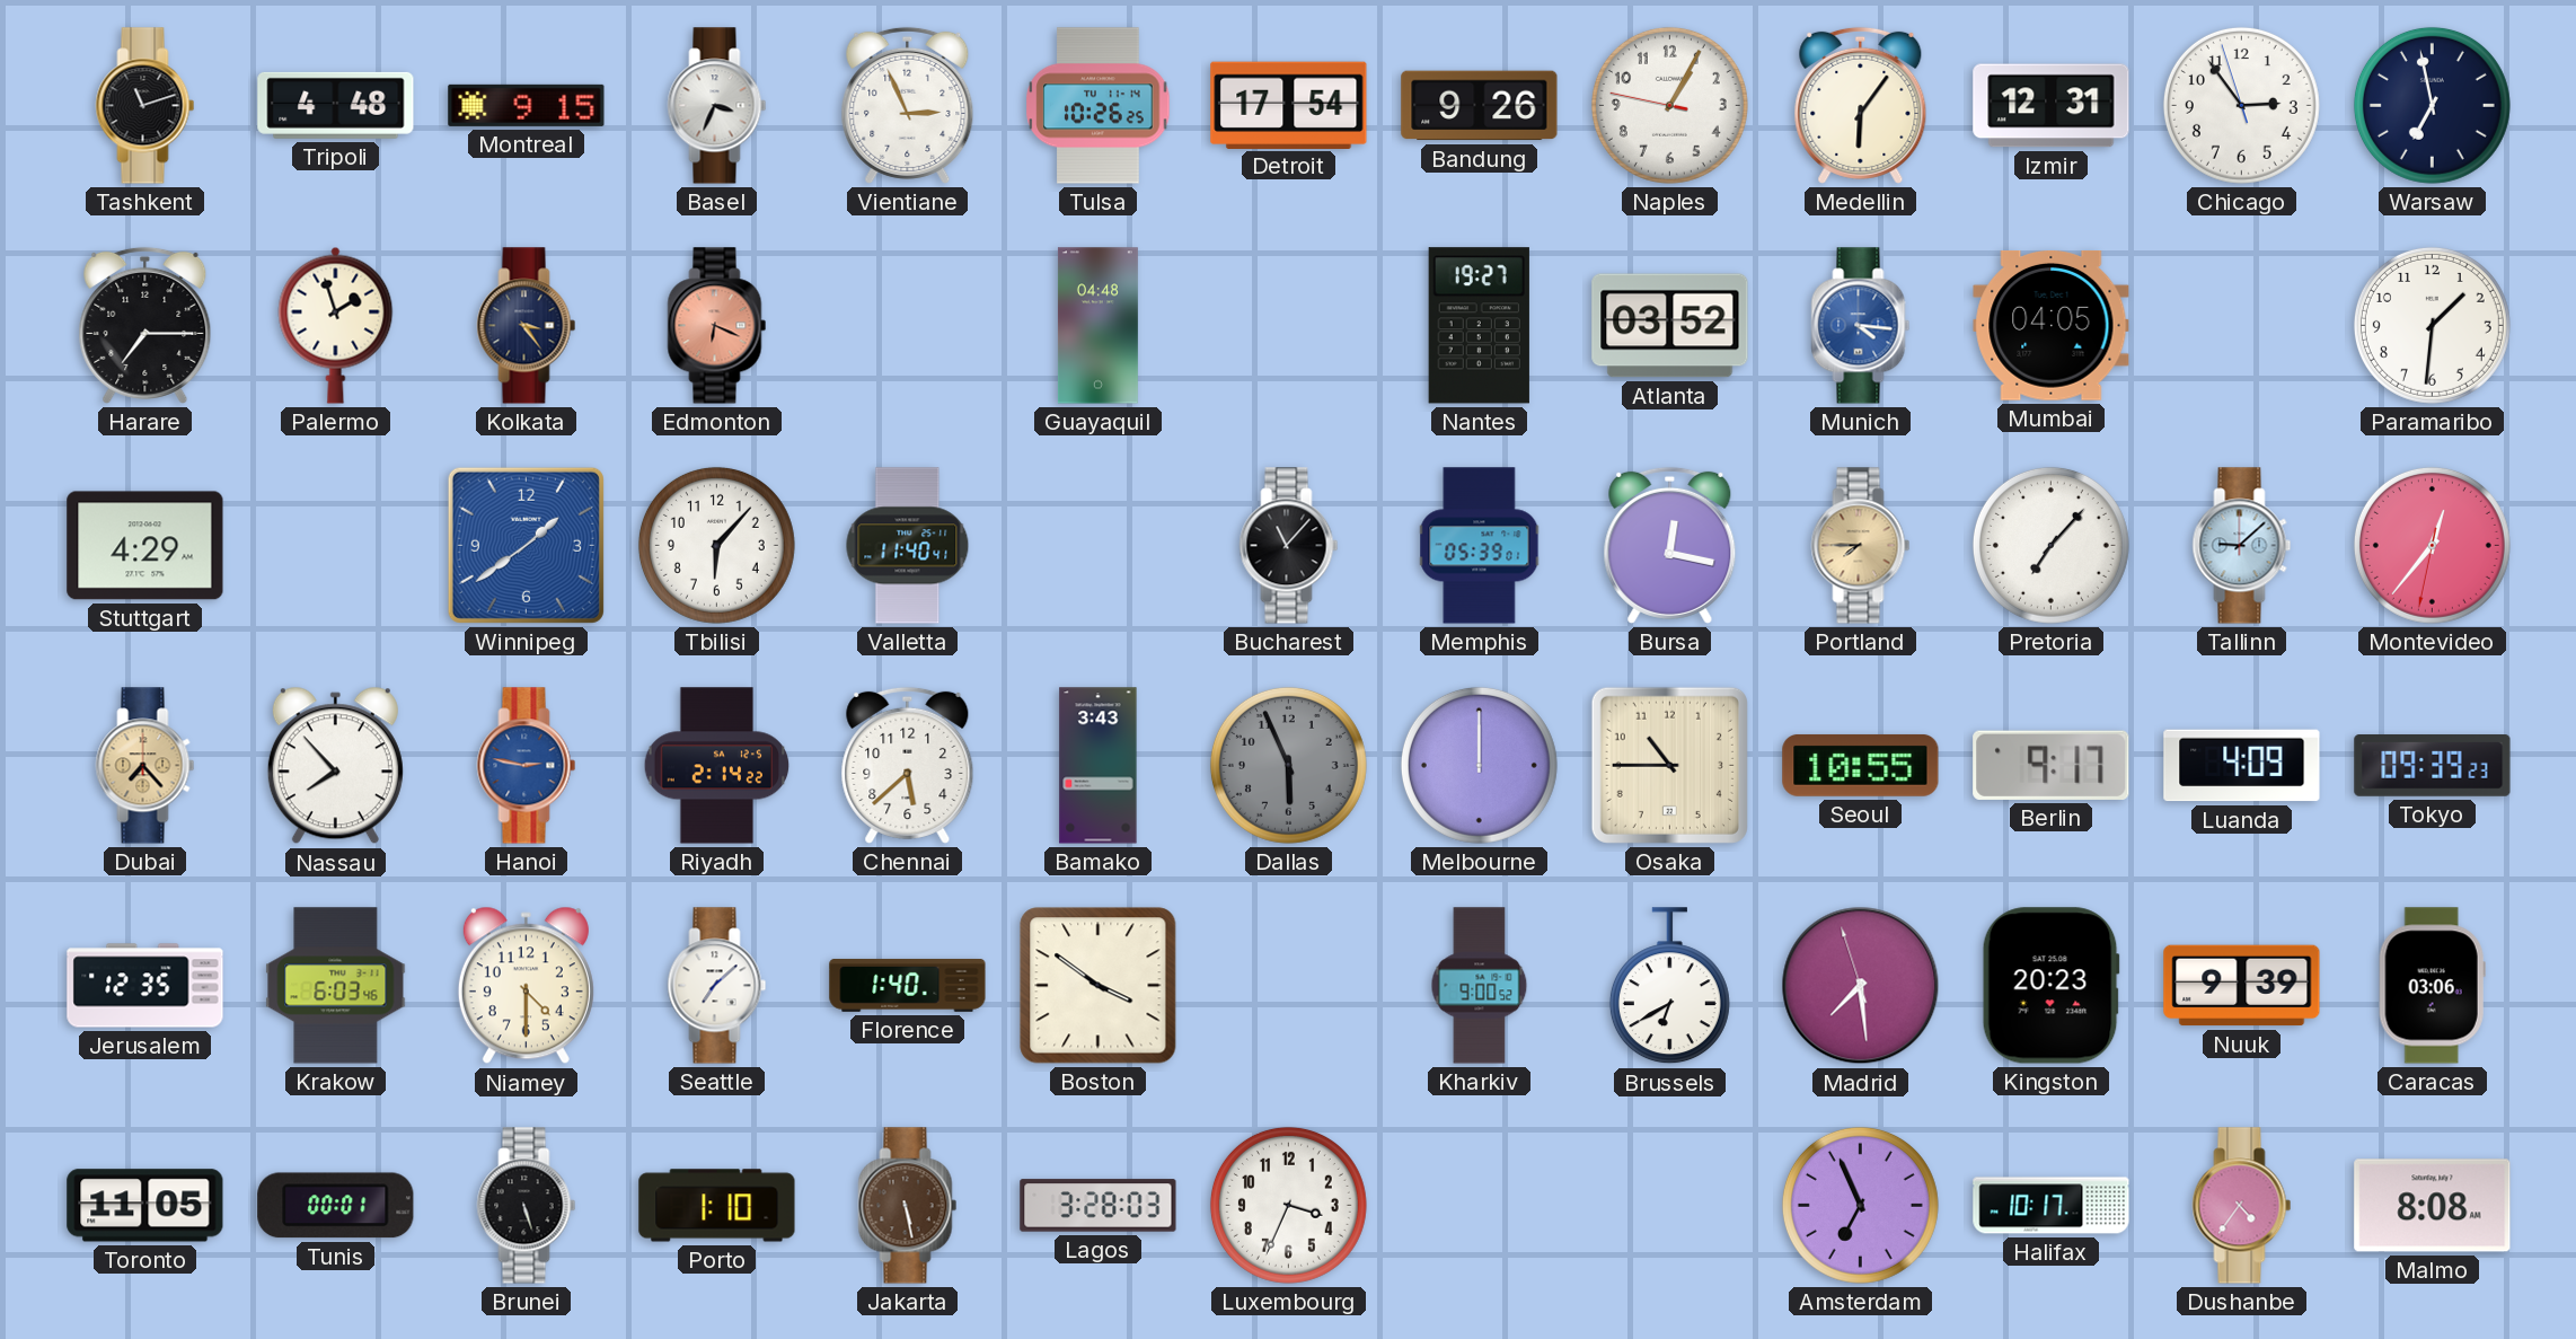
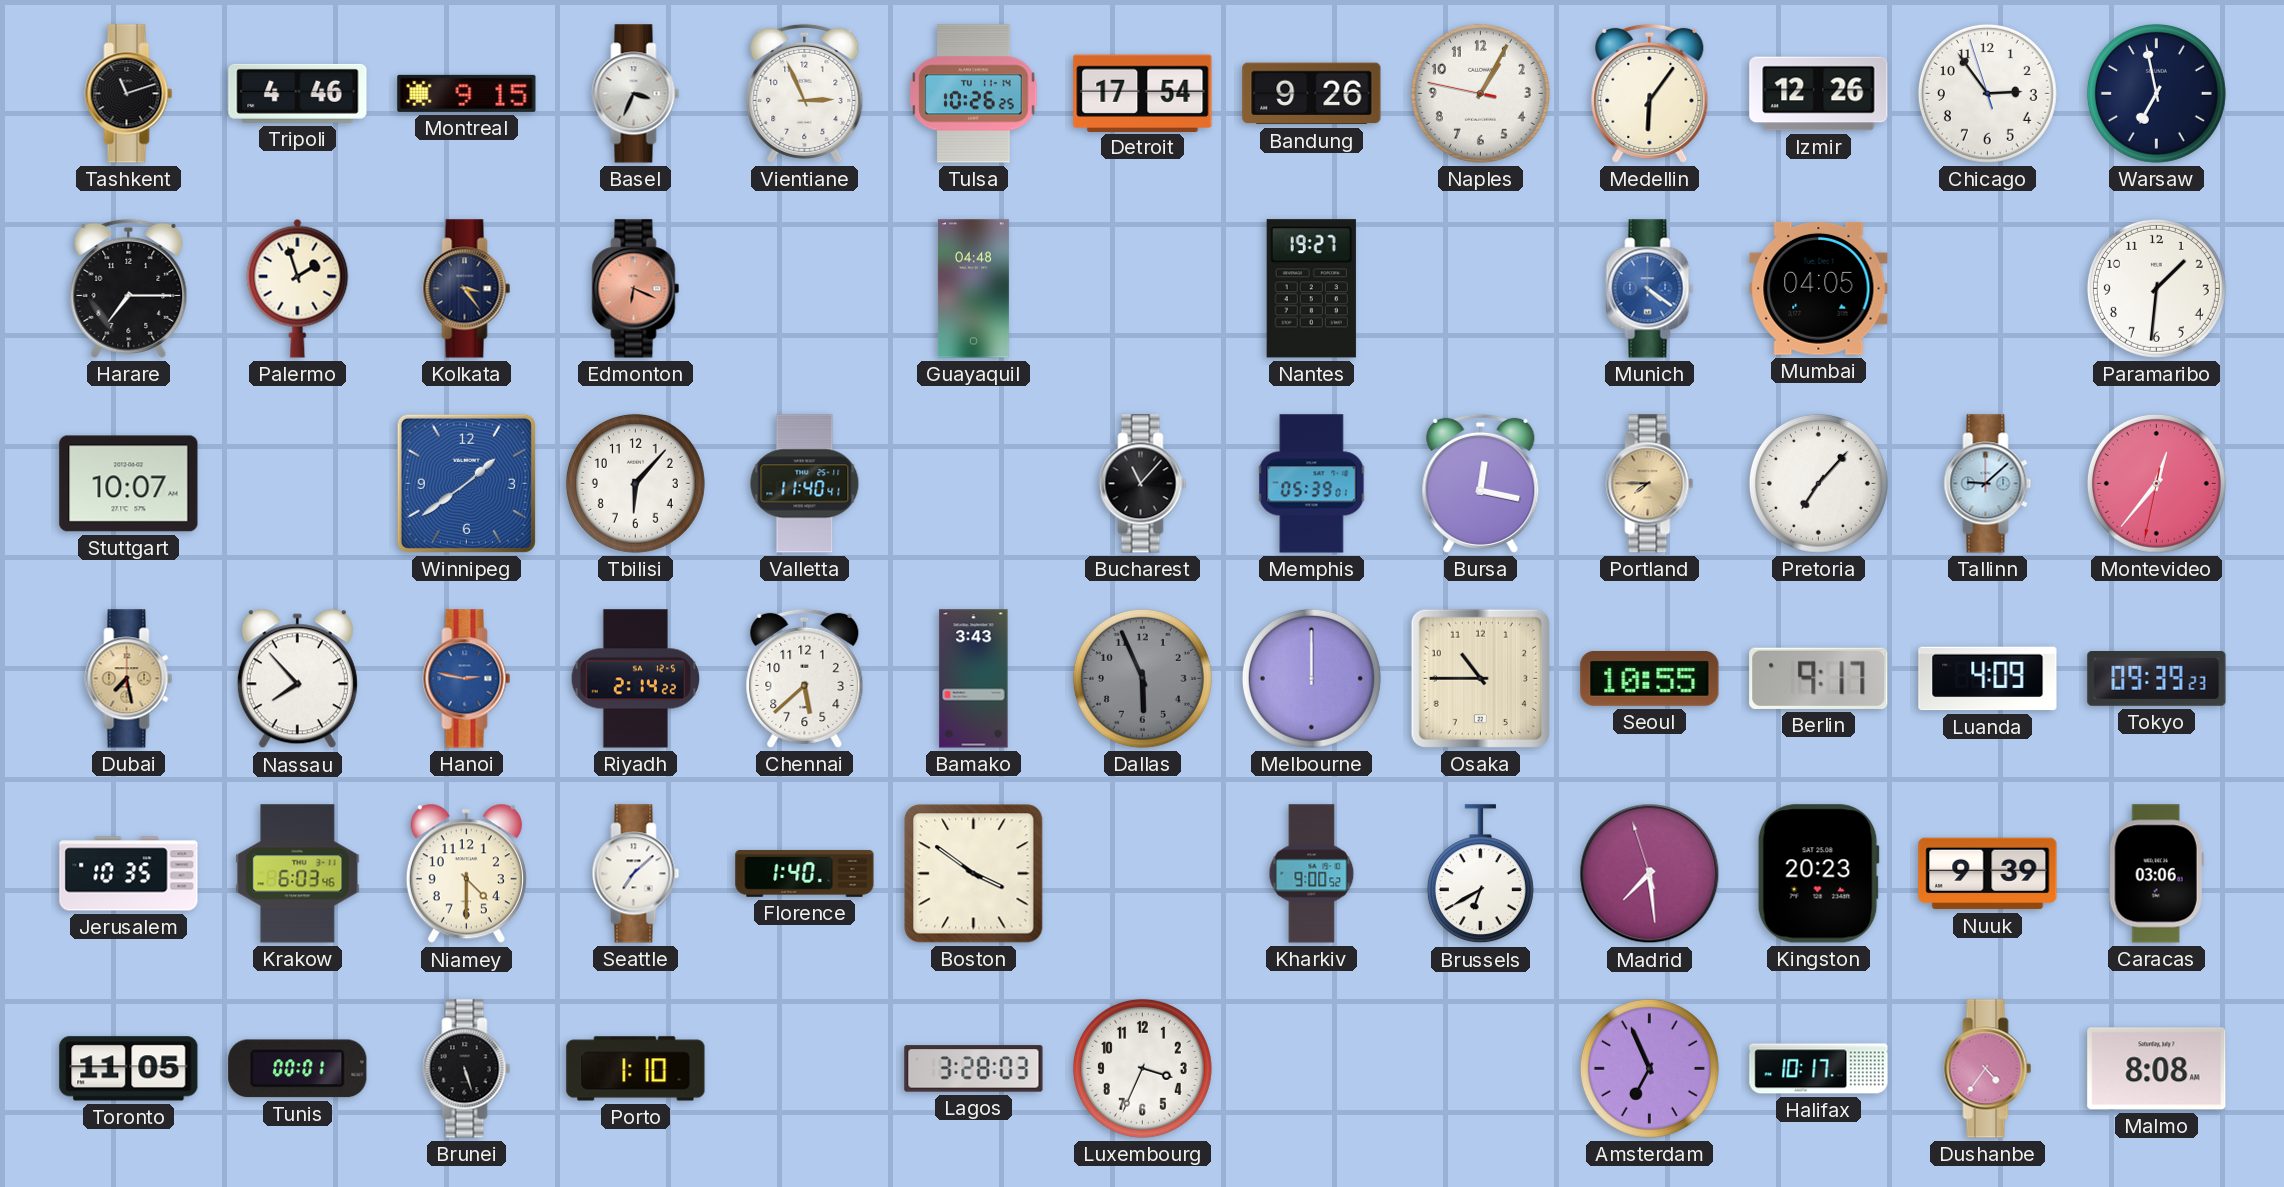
Tripoli: 4:48 -> 4:46
Izmir: 12:31 -> 12:26
Atlanta: 03:52 -> none
Munich: 4:16 -> 4:21
Stuttgart: 4:29 -> 10:07
Dubai: 7:23 -> 7:28
Jerusalem: 12:35 -> 10:35
Jakarta: 5:28 -> none
